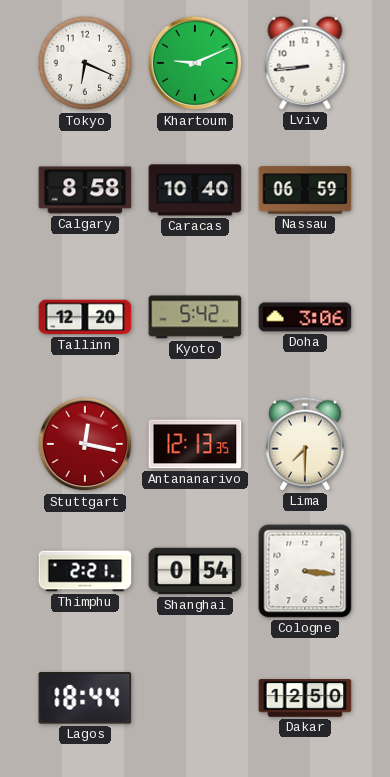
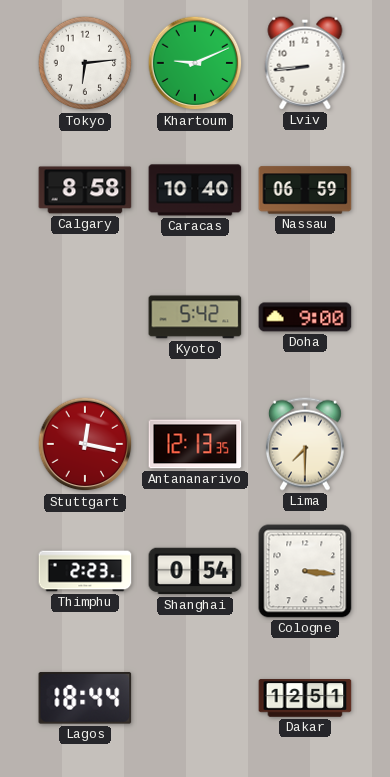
Tokyo: 6:19 -> 6:14
Tallinn: 12:20 -> none
Doha: 3:06 -> 9:00
Thimphu: 2:21 -> 2:23
Dakar: 12:50 -> 12:51
